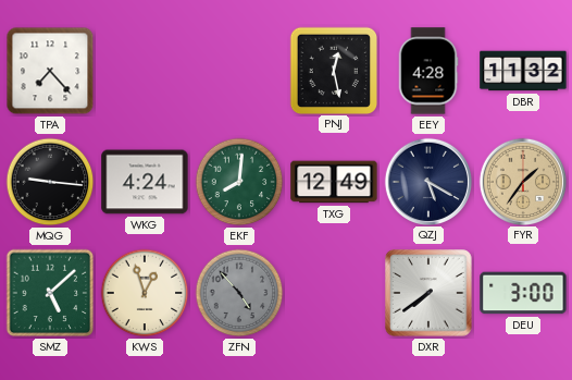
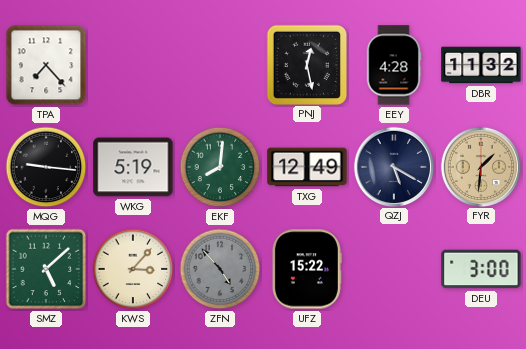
WKG: 4:24 -> 5:19
FYR: 1:36 -> 1:31
KWS: 12:57 -> 3:07
UFZ: none -> 15:22
DXR: 7:39 -> none
